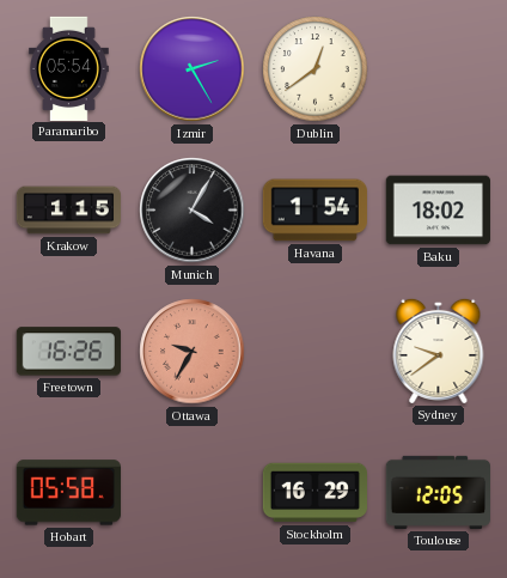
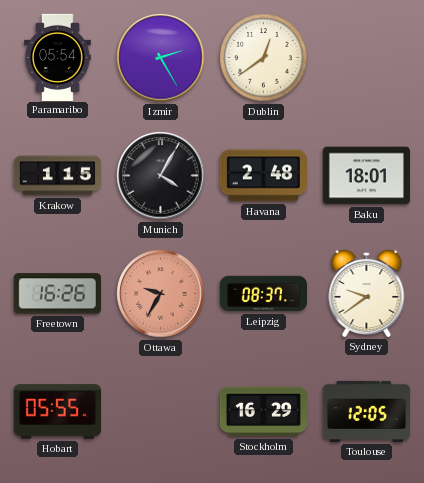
Havana: 1:54 -> 2:48
Baku: 18:02 -> 18:01
Leipzig: none -> 08:37
Hobart: 05:58 -> 05:55
